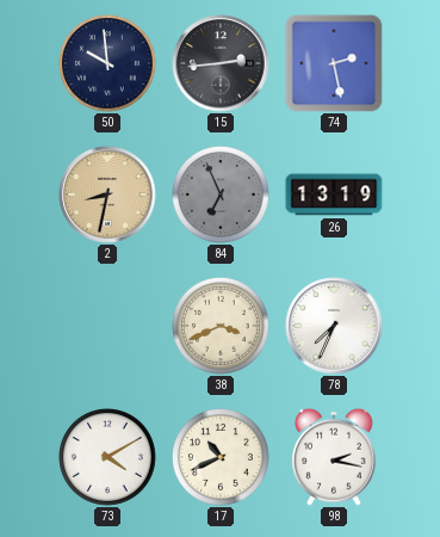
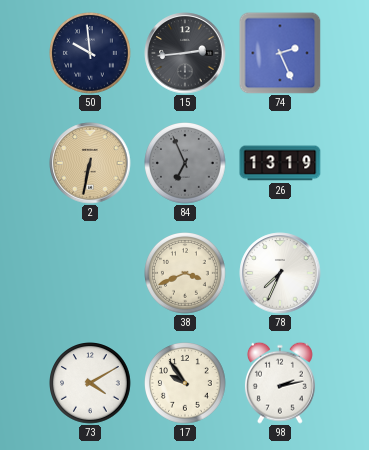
74: 2:28 -> 2:26
2: 8:32 -> 6:32
17: 10:41 -> 9:54
98: 2:17 -> 2:13
